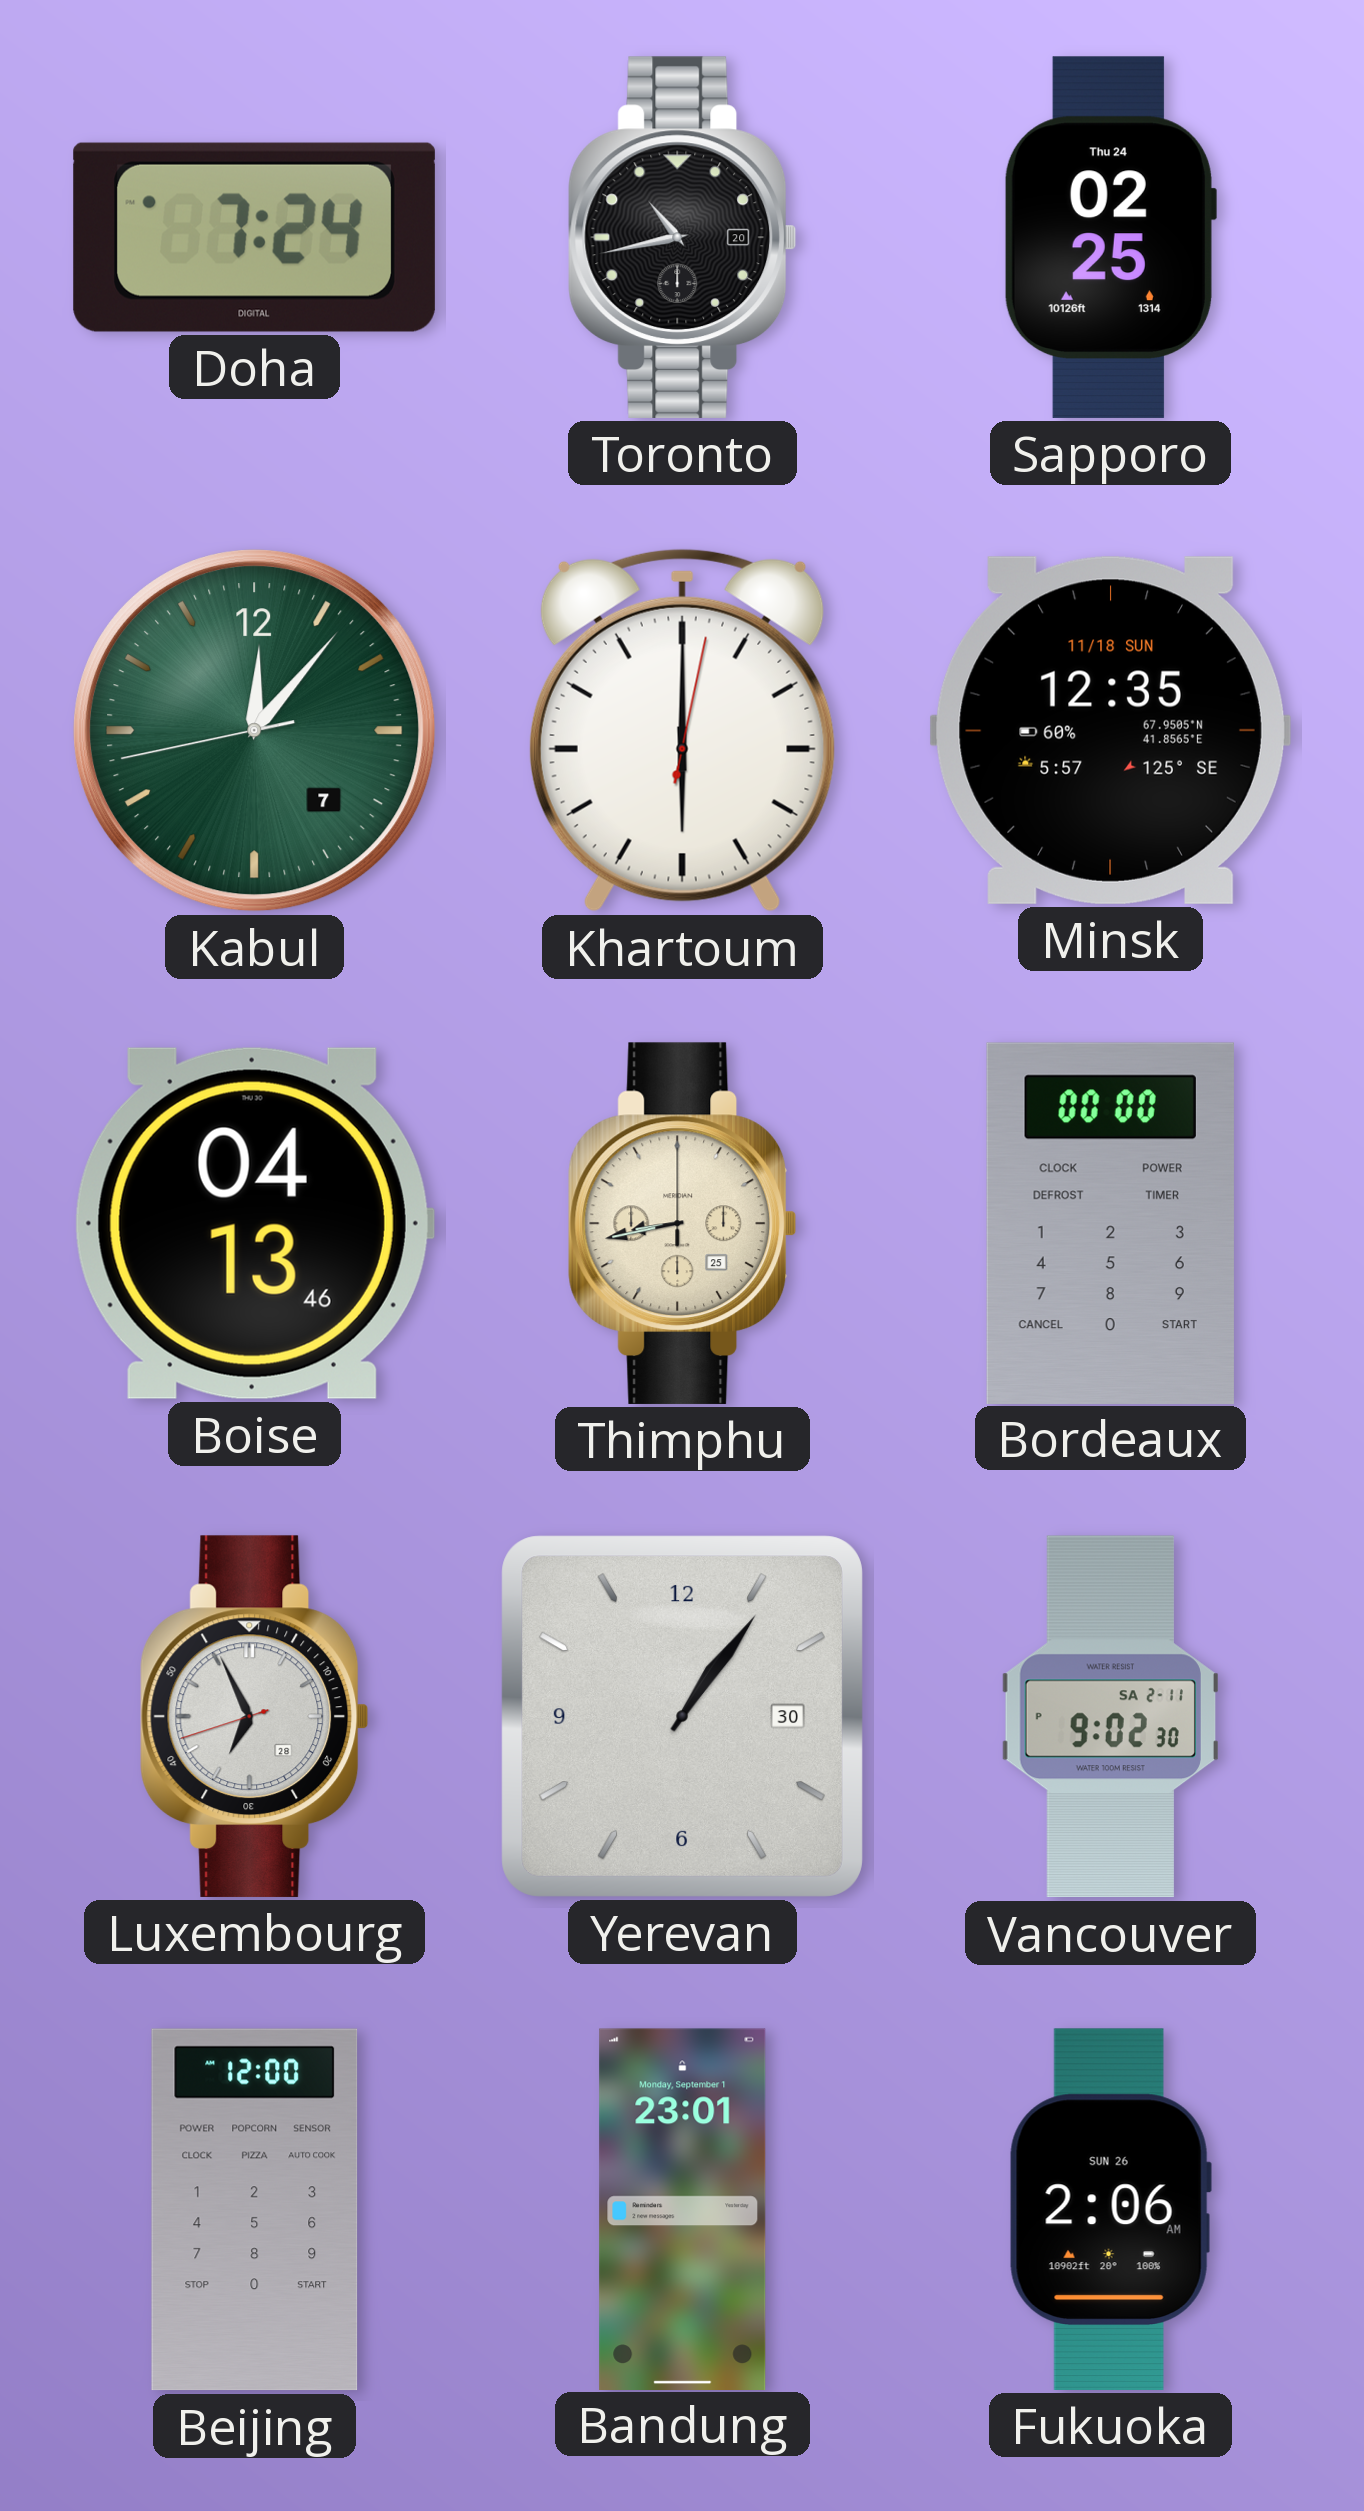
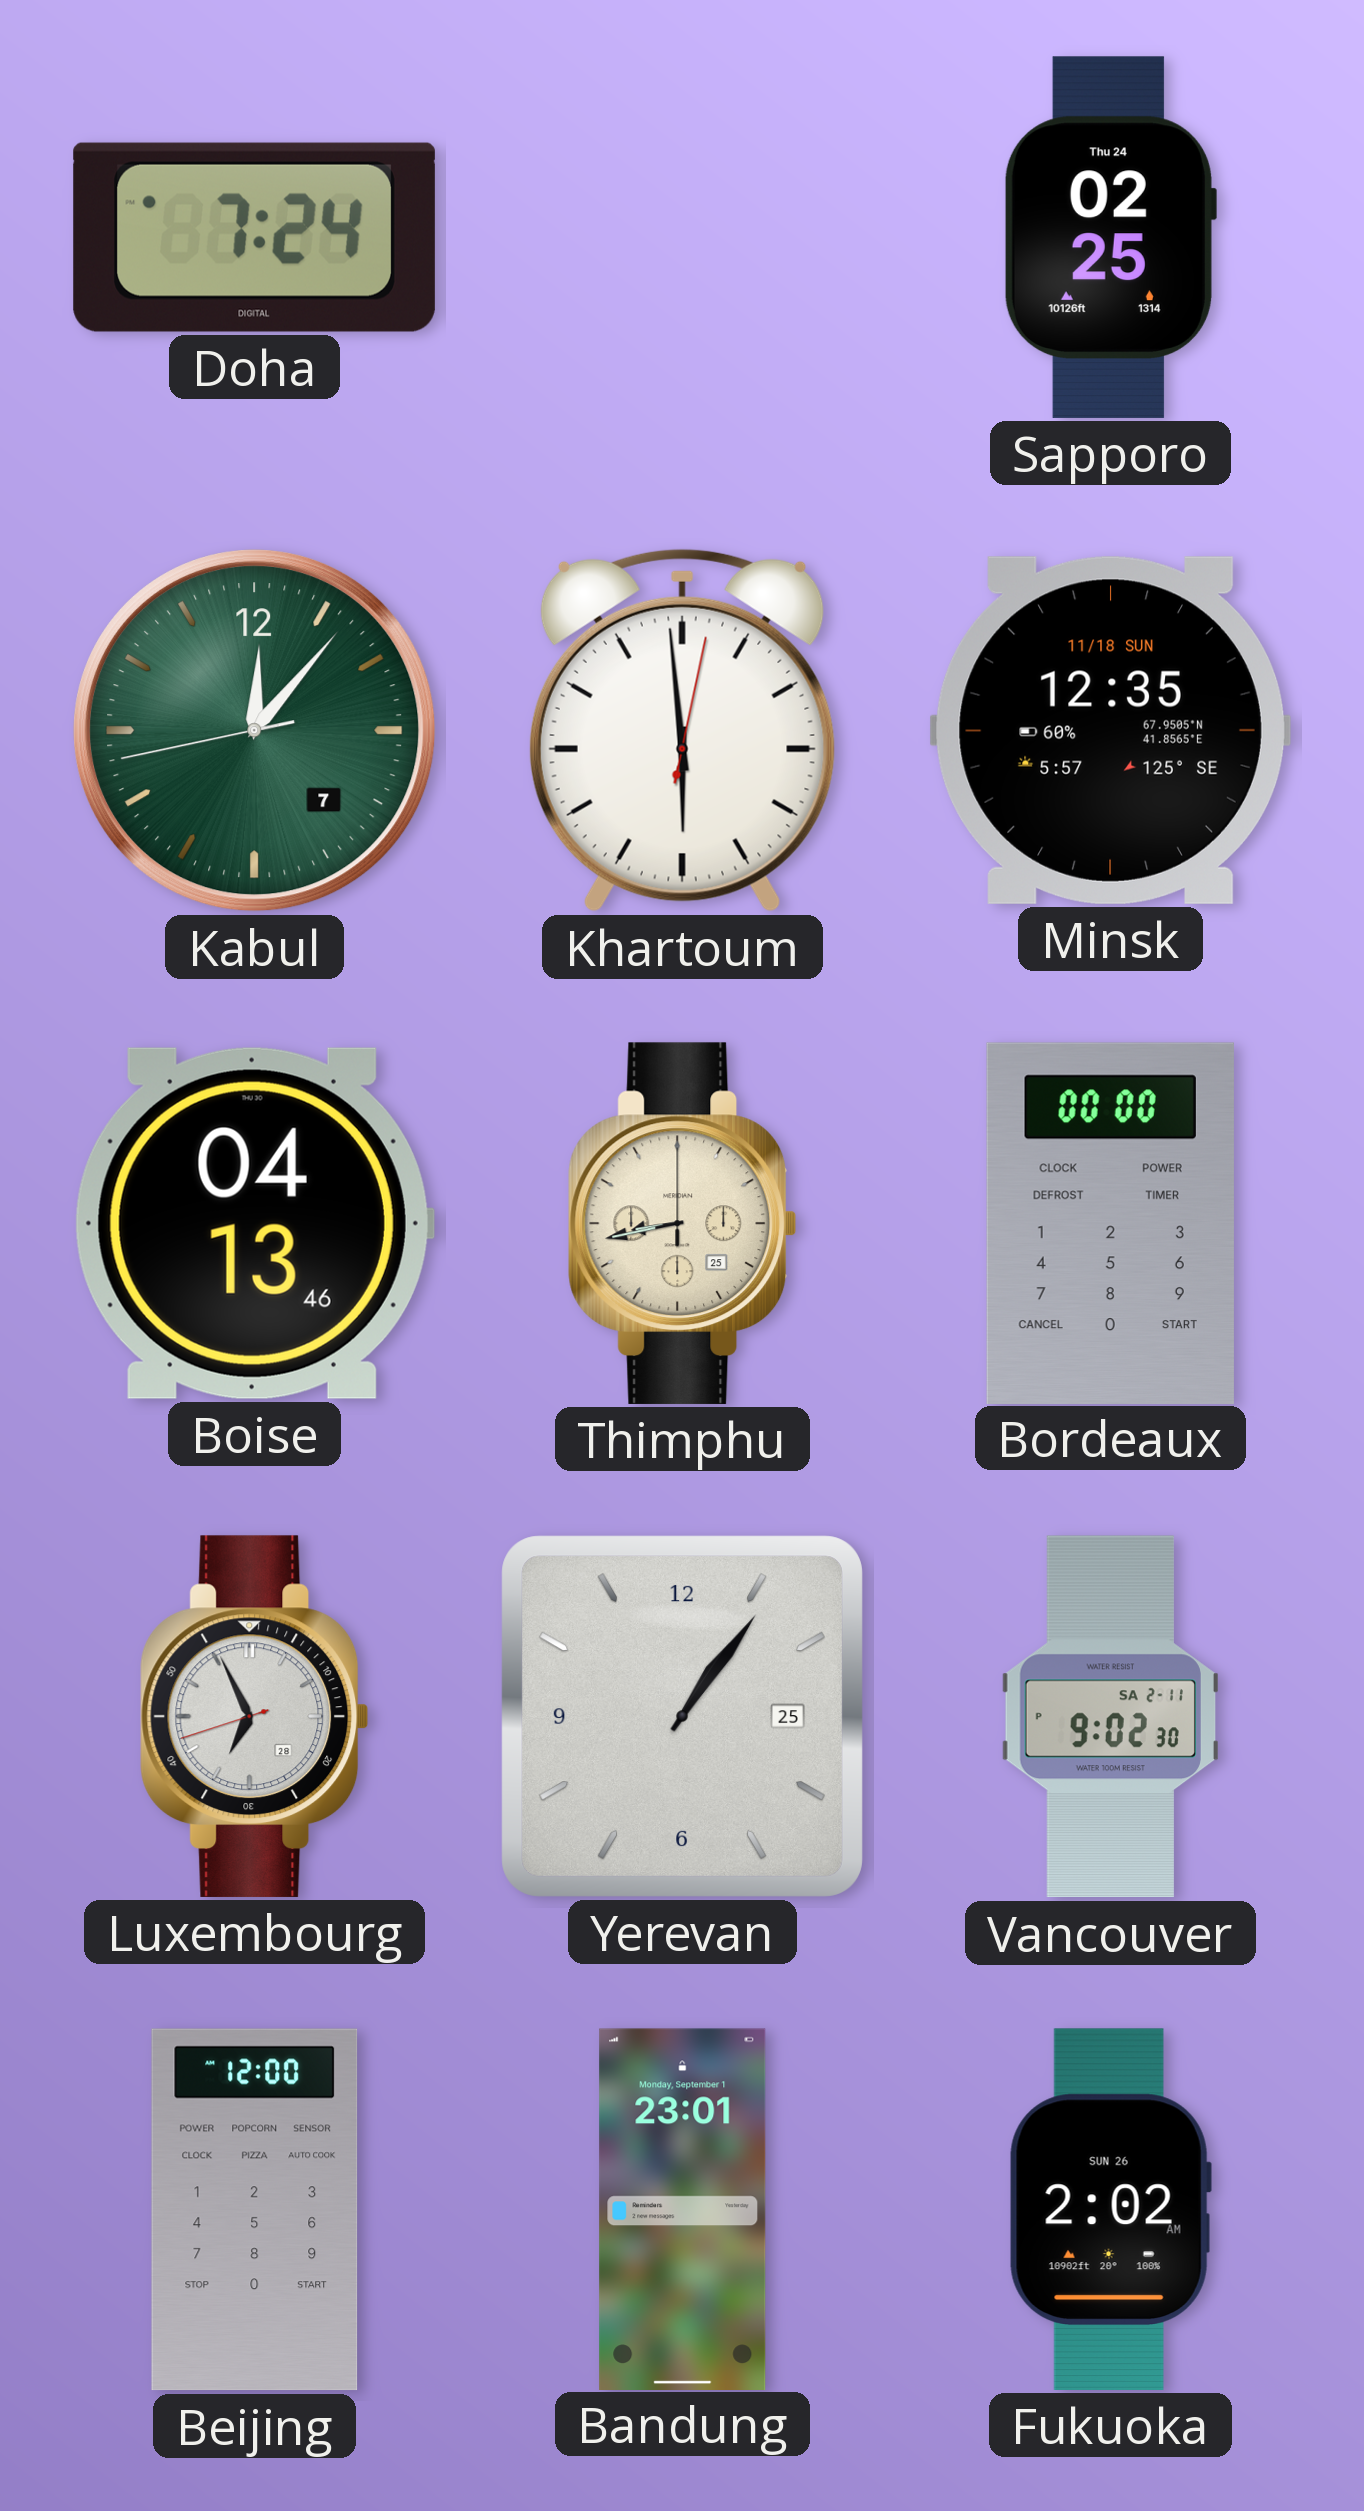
Toronto: 10:43 -> none
Khartoum: 6:00 -> 5:59
Yerevan date: 30 -> 25
Fukuoka: 2:06 -> 2:02
